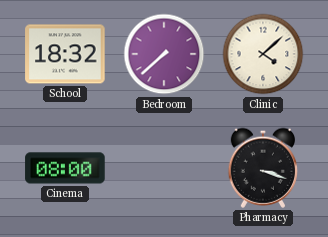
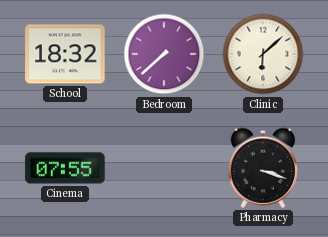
Clinic: 4:08 -> 6:08
Cinema: 08:00 -> 07:55
